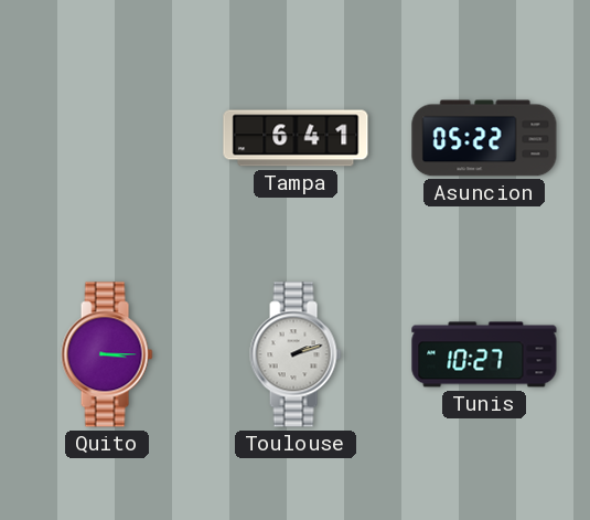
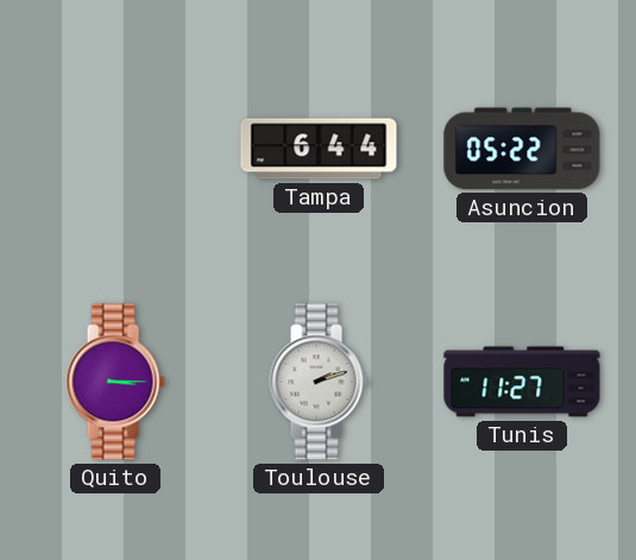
Tampa: 6:41 -> 6:44
Tunis: 10:27 -> 11:27
